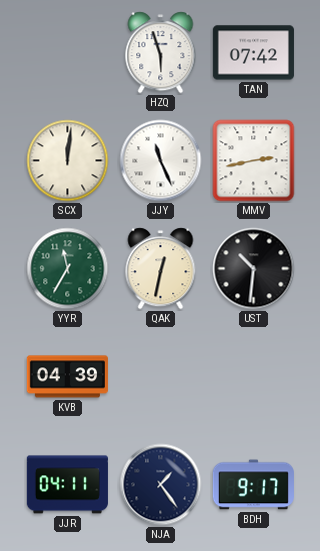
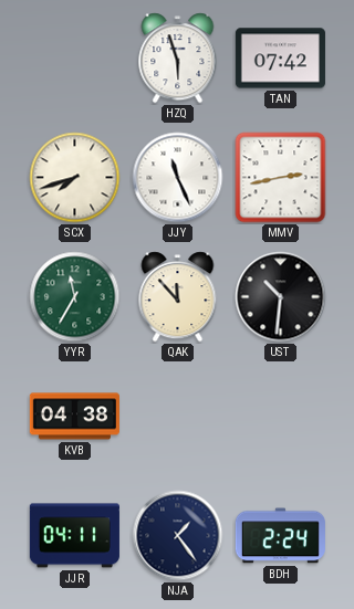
SCX: 12:01 -> 7:42
QAK: 12:32 -> 11:53
KVB: 04:39 -> 04:38
BDH: 9:17 -> 2:24
